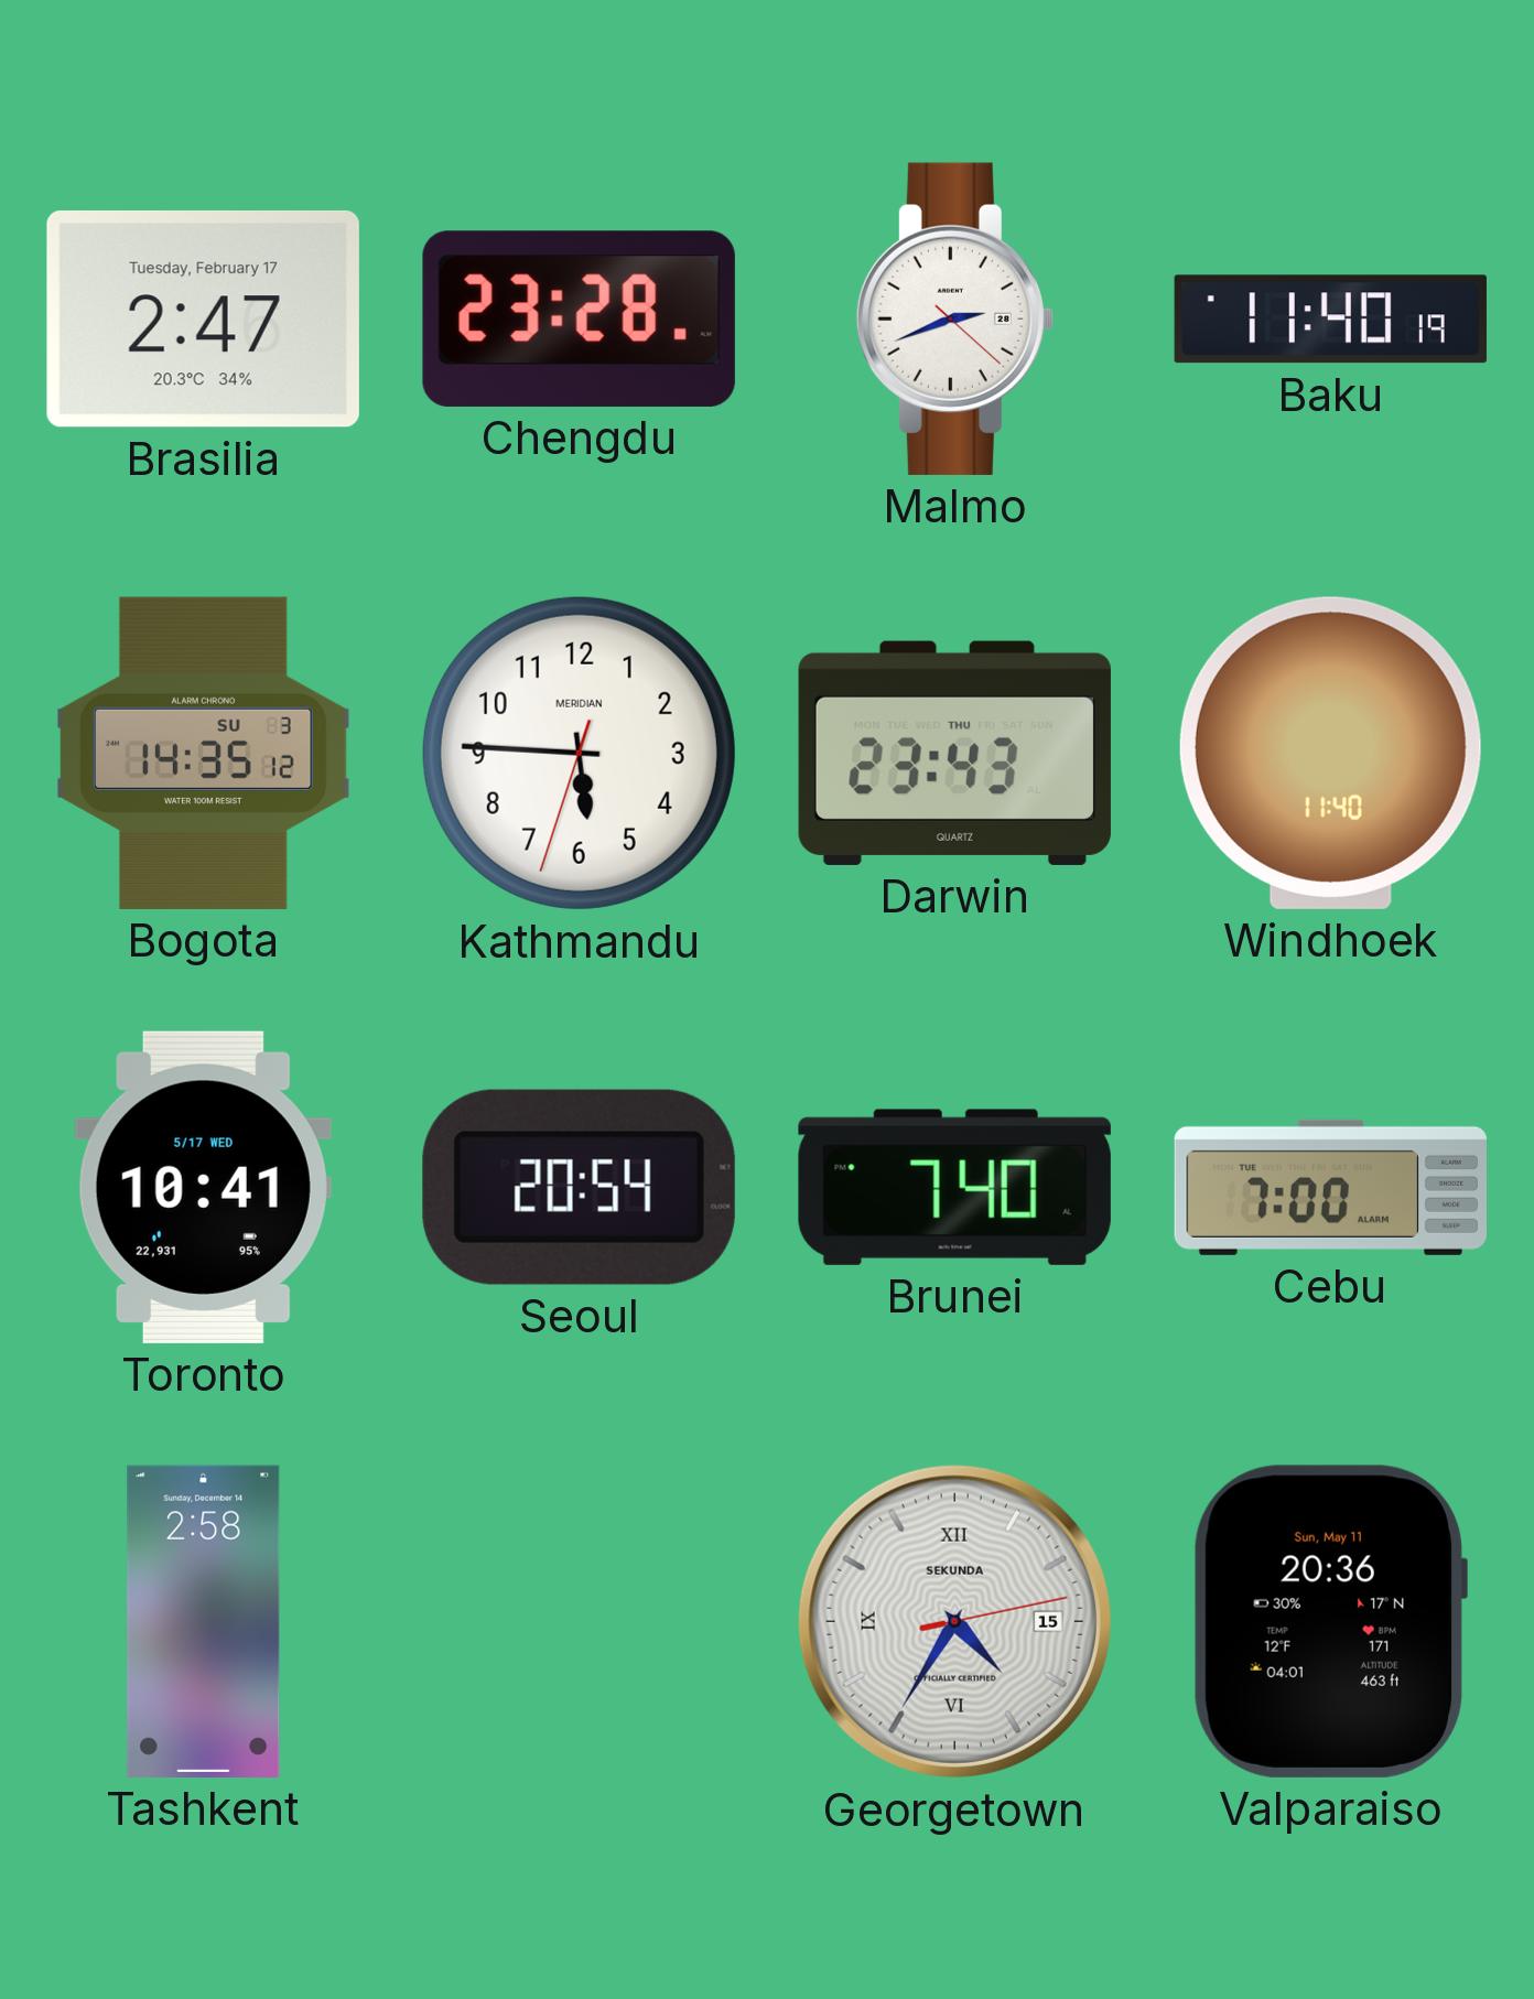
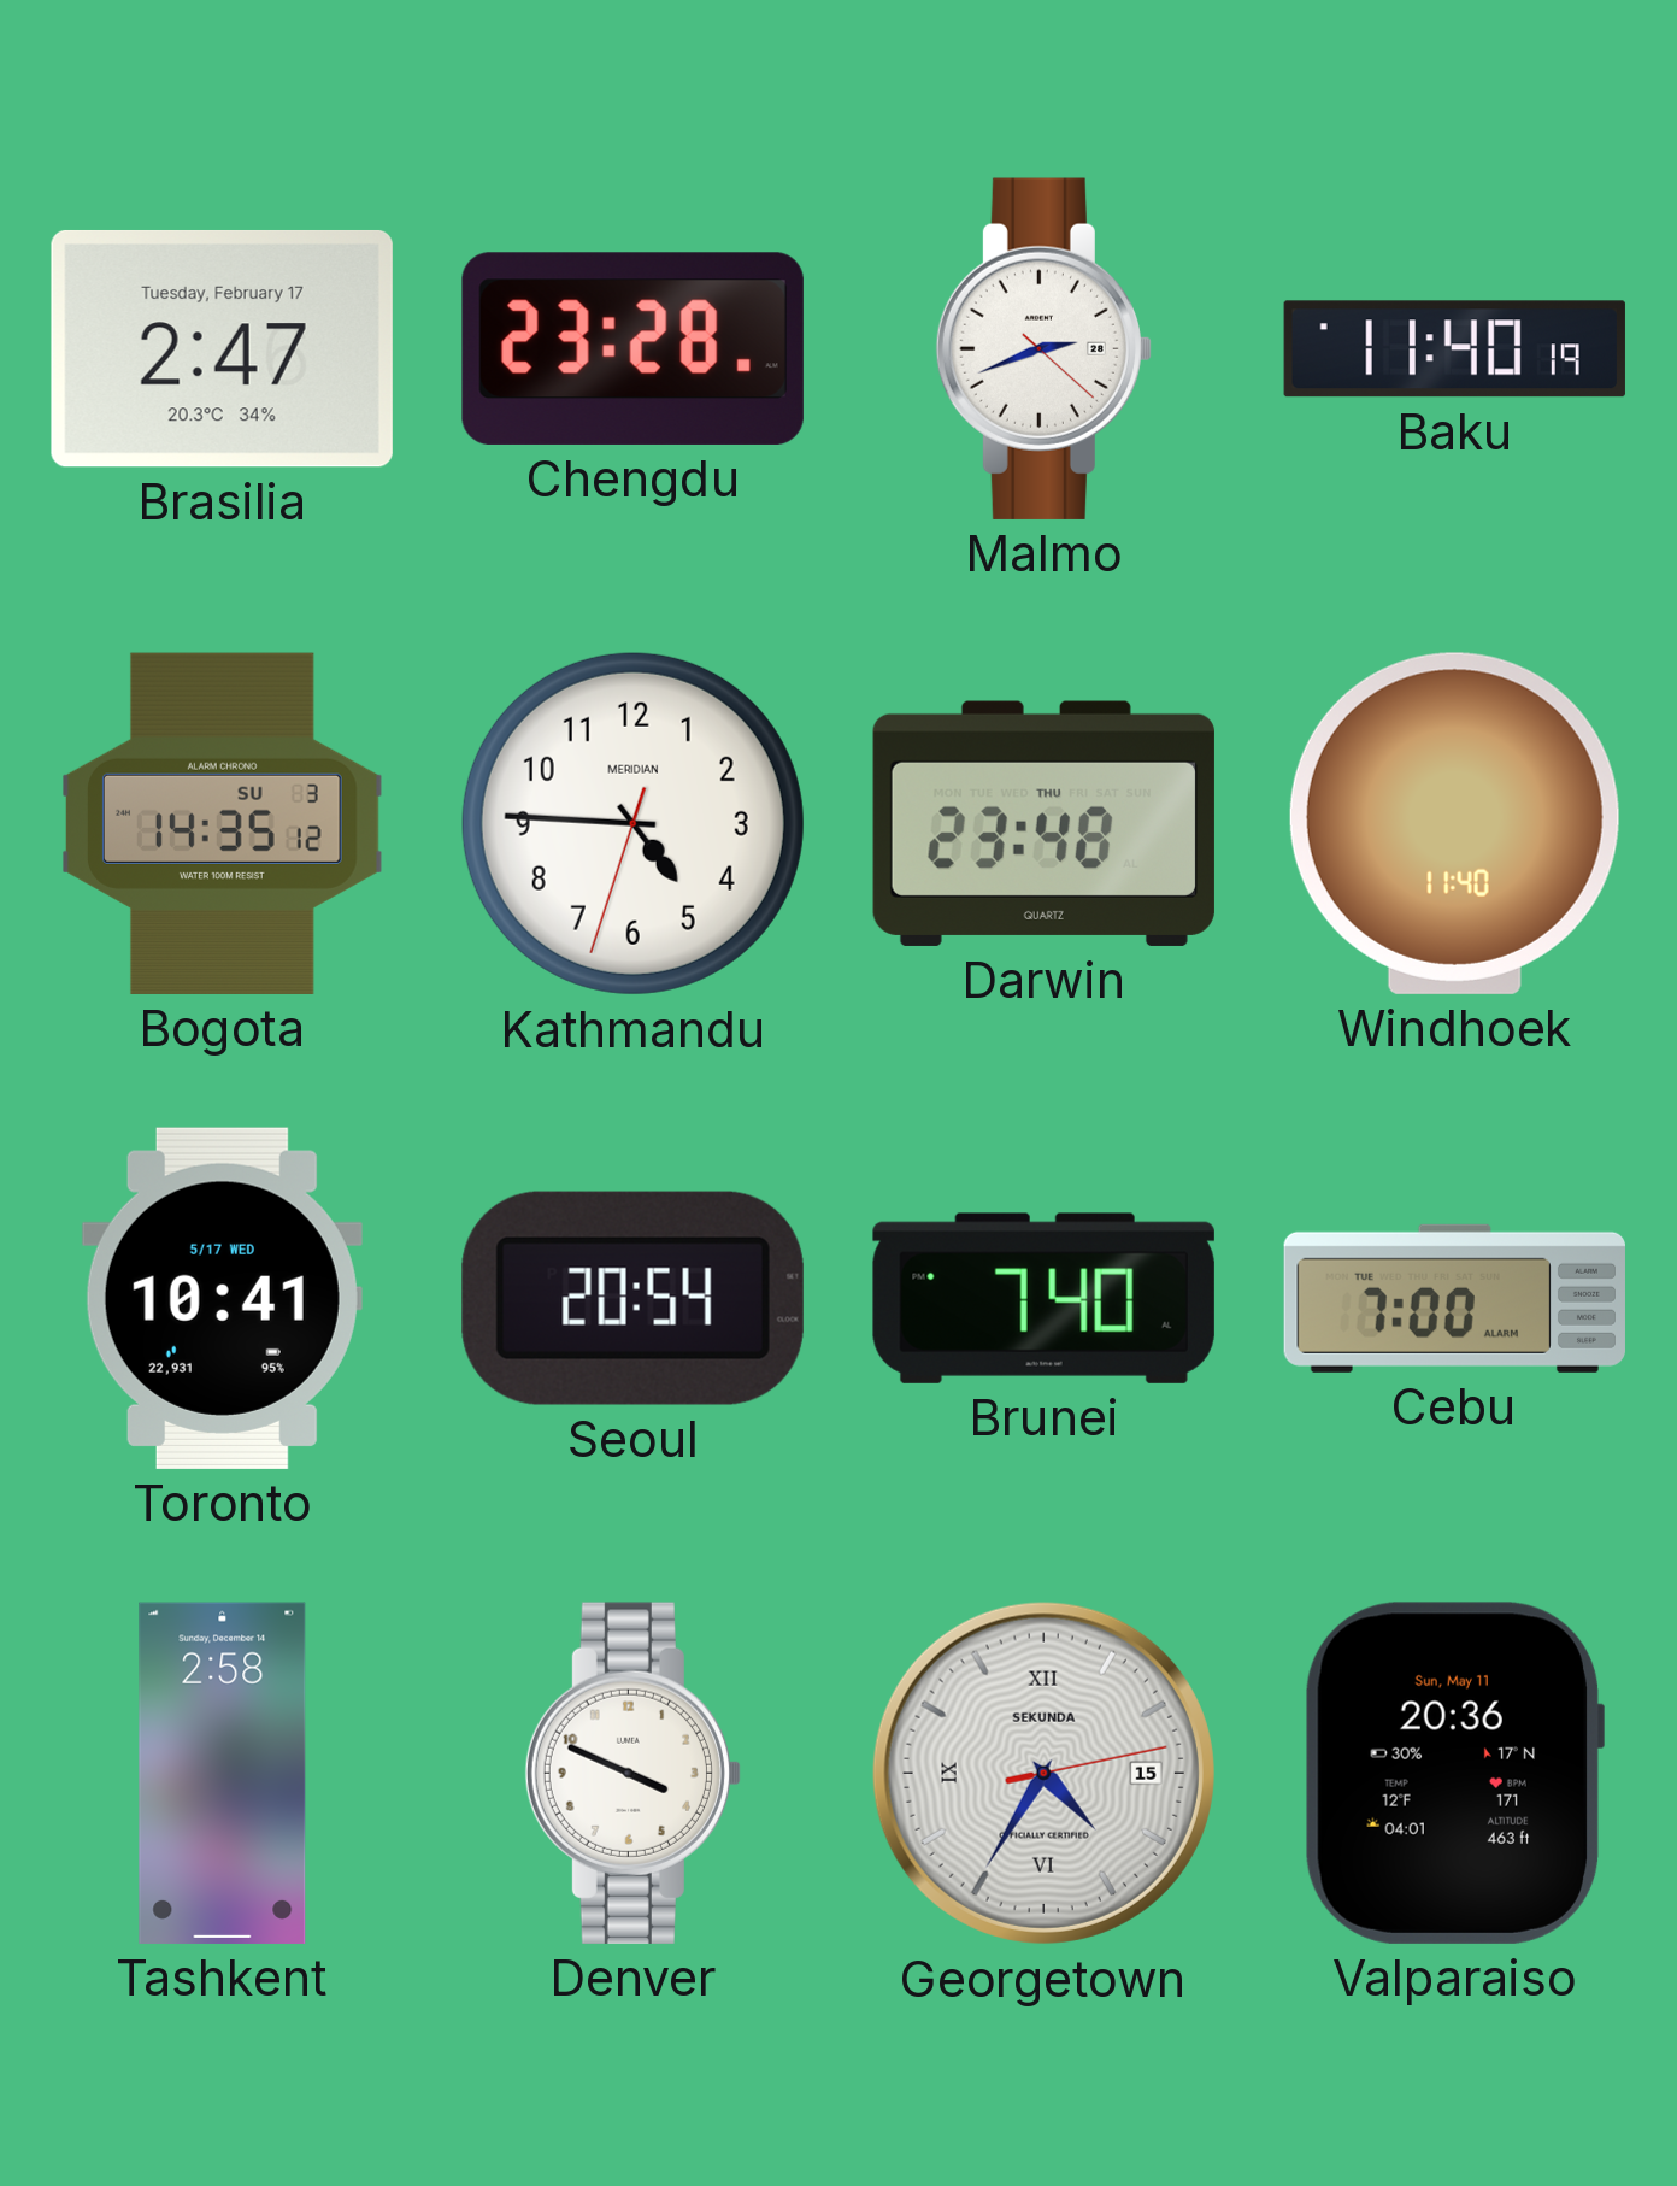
Kathmandu: 5:45 -> 4:45
Darwin: 23:43 -> 23:48
Denver: none -> 3:49
